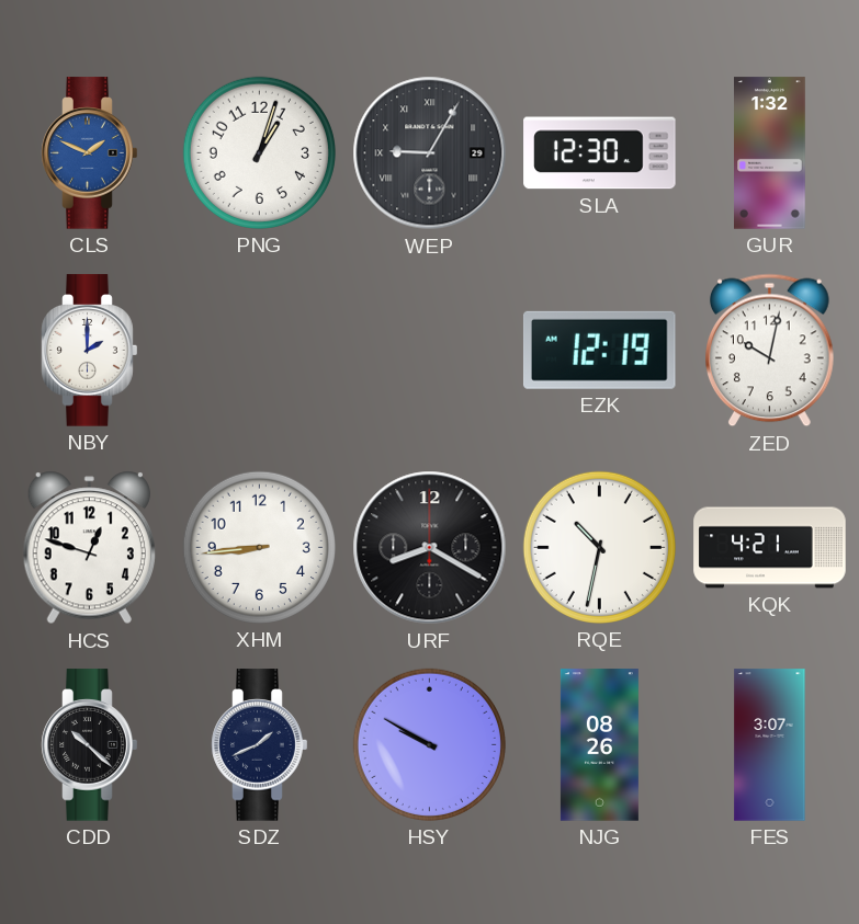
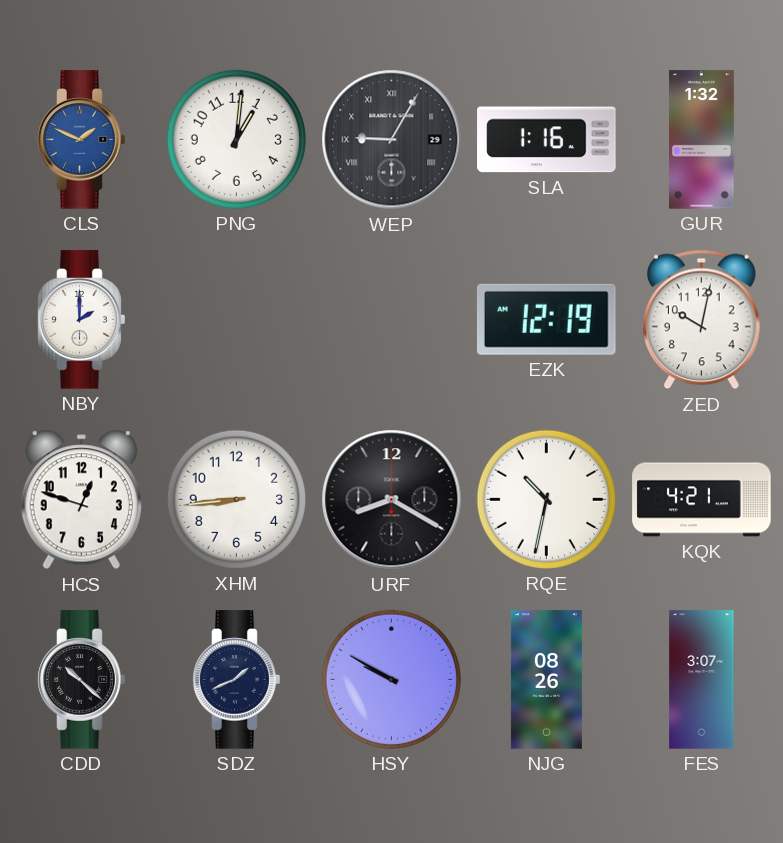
PNG: 1:03 -> 1:01
SLA: 12:30 -> 1:16
